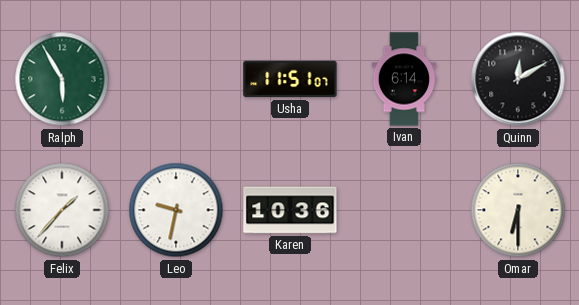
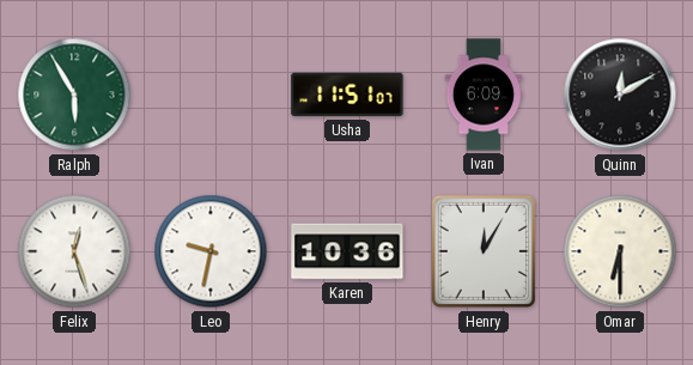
Ivan: 6:14 -> 6:09
Felix: 1:37 -> 12:27
Henry: none -> 12:05
